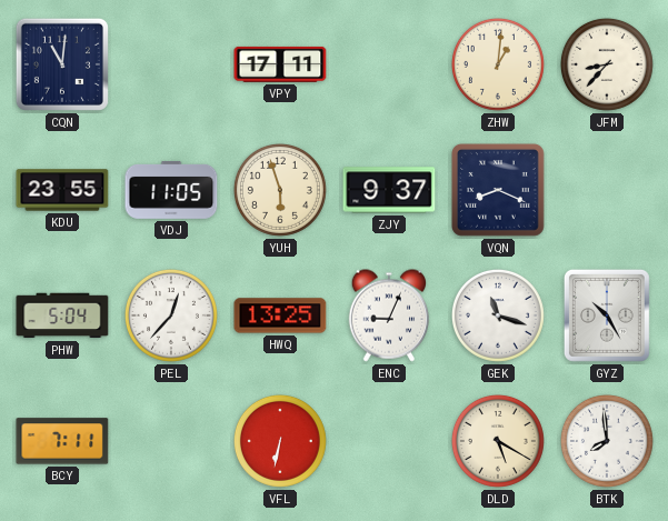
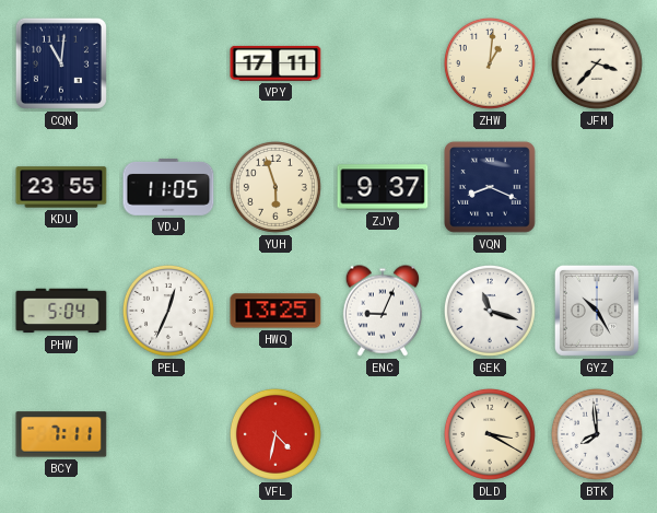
JFM: 8:37 -> 3:37
PEL: 12:37 -> 12:34
VFL: 6:32 -> 4:32
DLD: 5:20 -> 3:20
